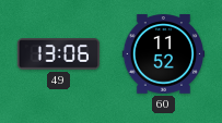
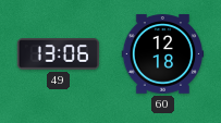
60: 11:52 -> 12:18
